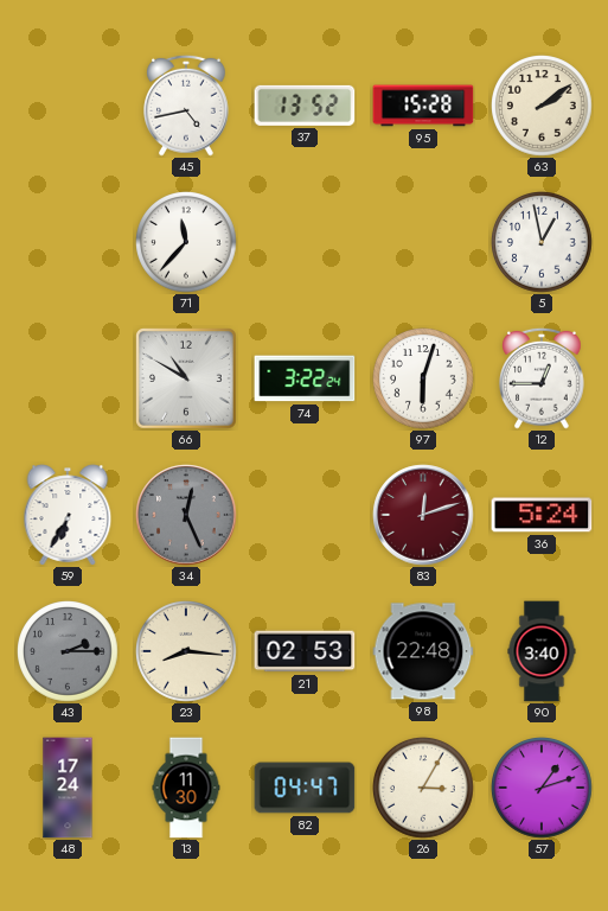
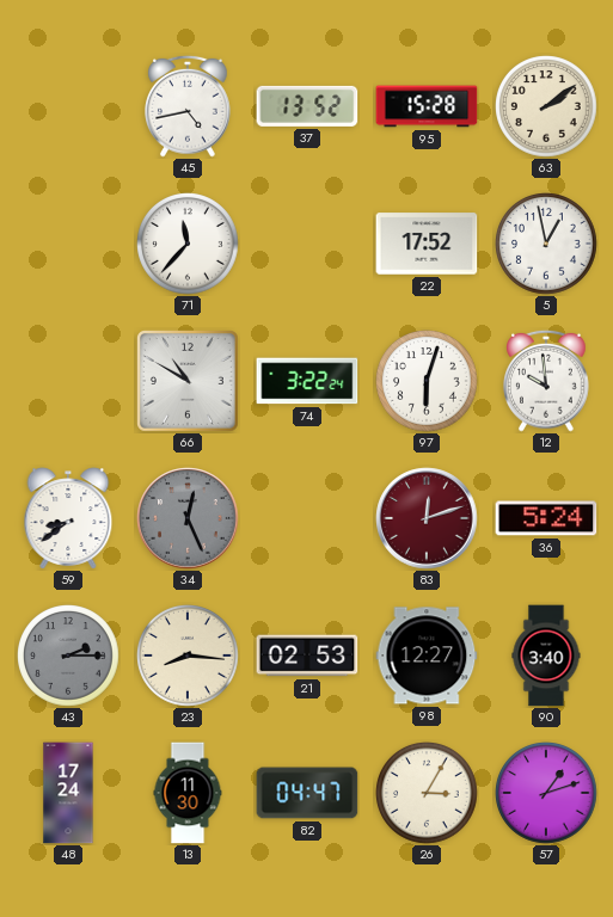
22: none -> 17:52
12: 12:45 -> 9:59
59: 6:35 -> 8:39
98: 22:48 -> 12:27
